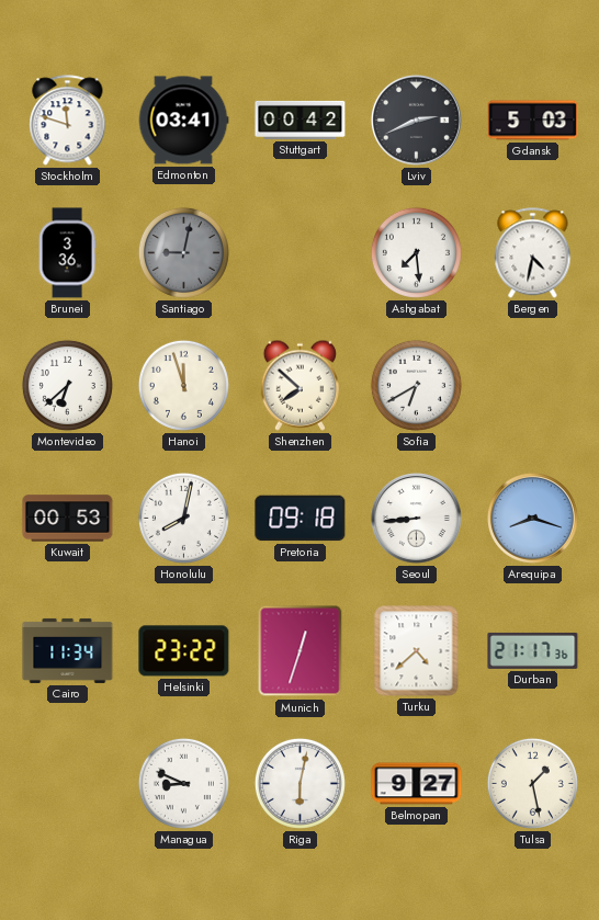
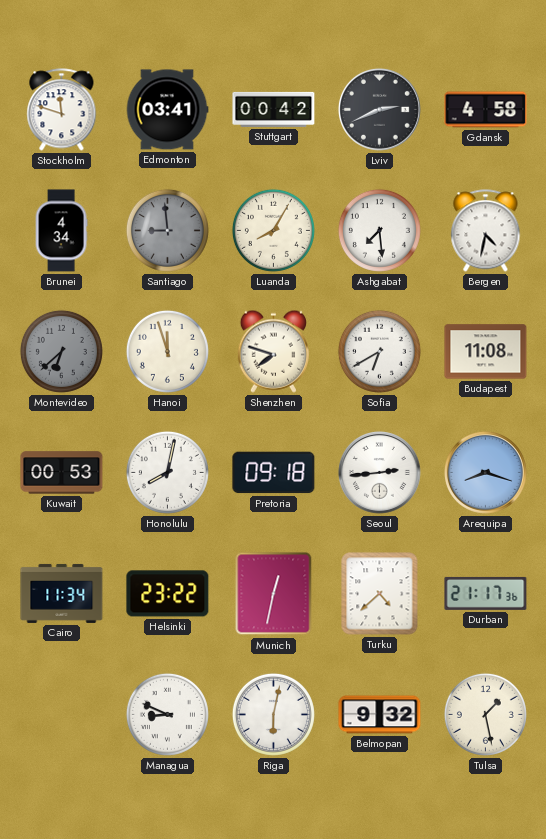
Gdansk: 5:03 -> 4:58
Brunei: 3:36 -> 4:34
Santiago: 9:02 -> 8:59
Luanda: none -> 8:05
Montevideo dial: white -> grey
Shenzhen: 7:52 -> 7:48
Budapest: none -> 11:08
Seoul: 8:44 -> 2:44
Munich: 12:33 -> 12:32
Belmopan: 9:27 -> 9:32
